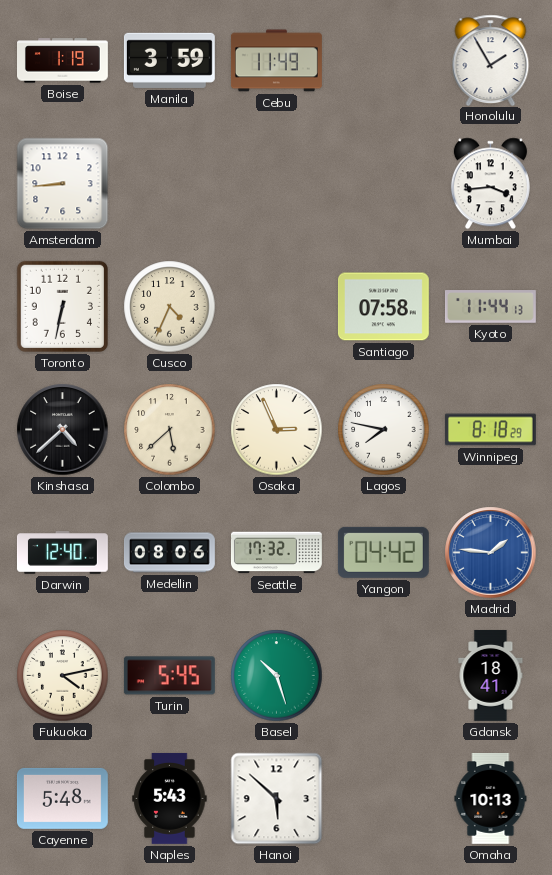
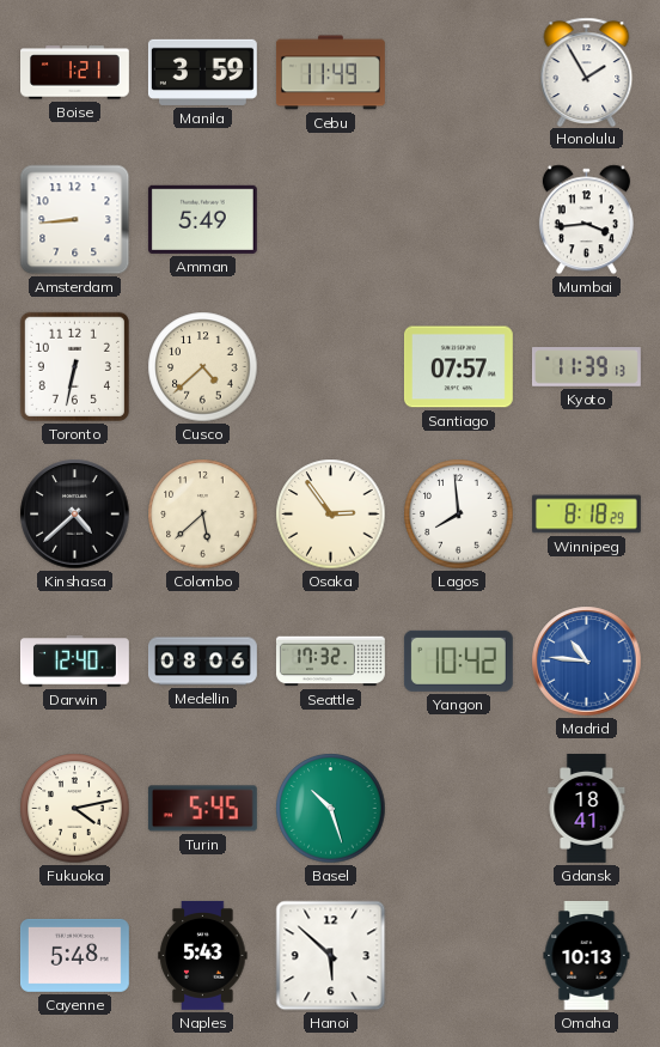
Boise: 1:19 -> 1:21
Amman: none -> 5:49
Cusco: 4:34 -> 4:38
Santiago: 07:58 -> 07:57
Kyoto: 11:44 -> 11:39
Osaka: 2:56 -> 2:54
Lagos: 7:47 -> 7:59
Yangon: 04:42 -> 10:42
Madrid: 1:46 -> 10:46
